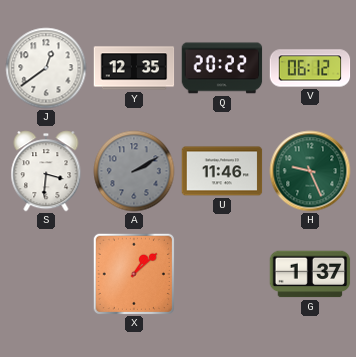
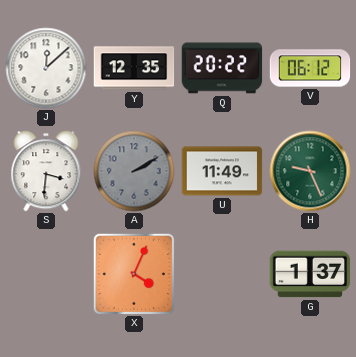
J: 12:39 -> 12:08
U: 11:46 -> 11:49
X: 1:08 -> 4:04
